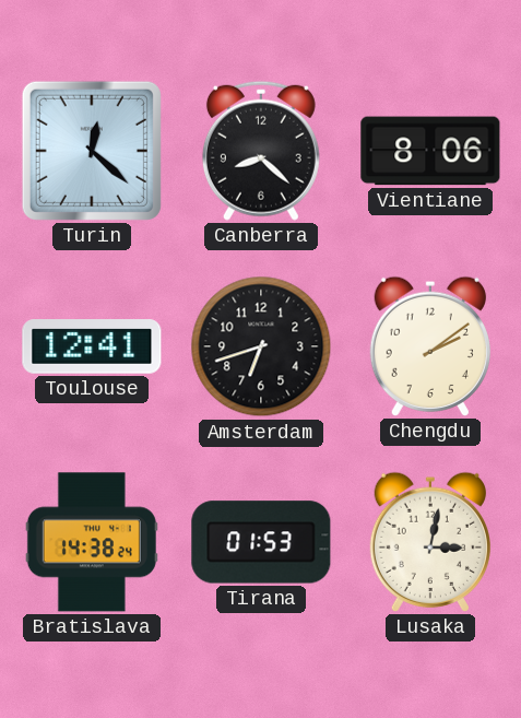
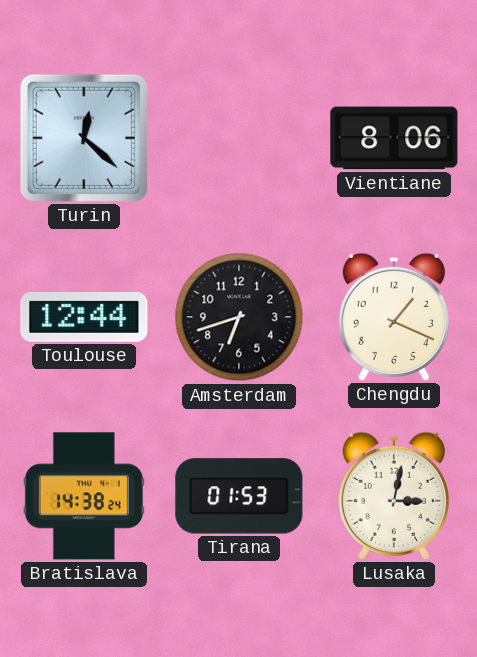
Canberra: 8:22 -> none
Toulouse: 12:41 -> 12:44
Chengdu: 2:09 -> 1:19
